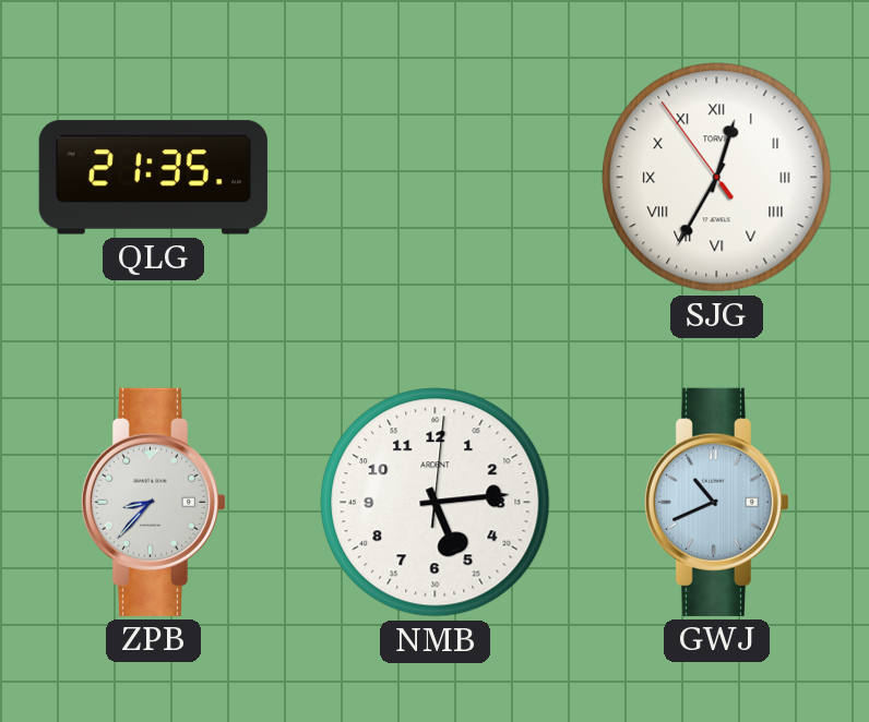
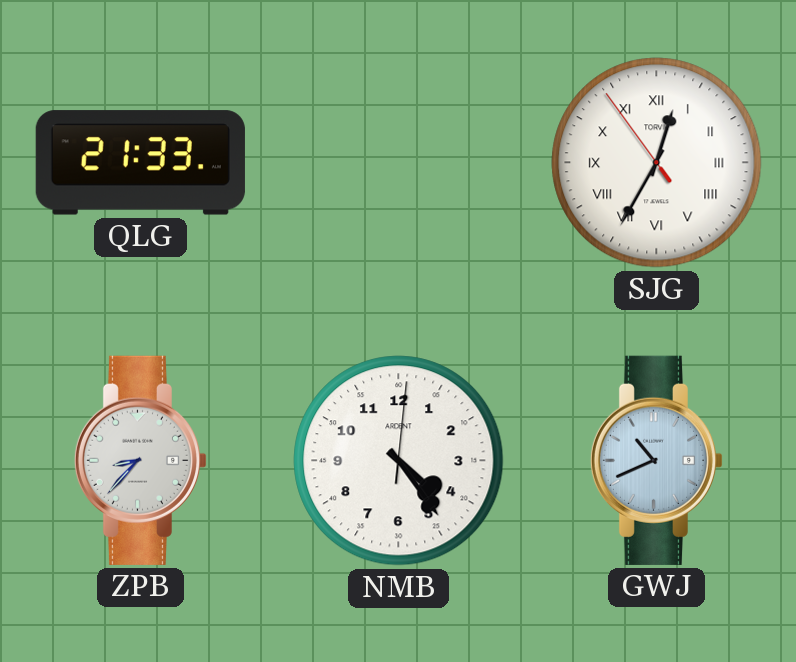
QLG: 21:35 -> 21:33
NMB: 5:14 -> 4:24
